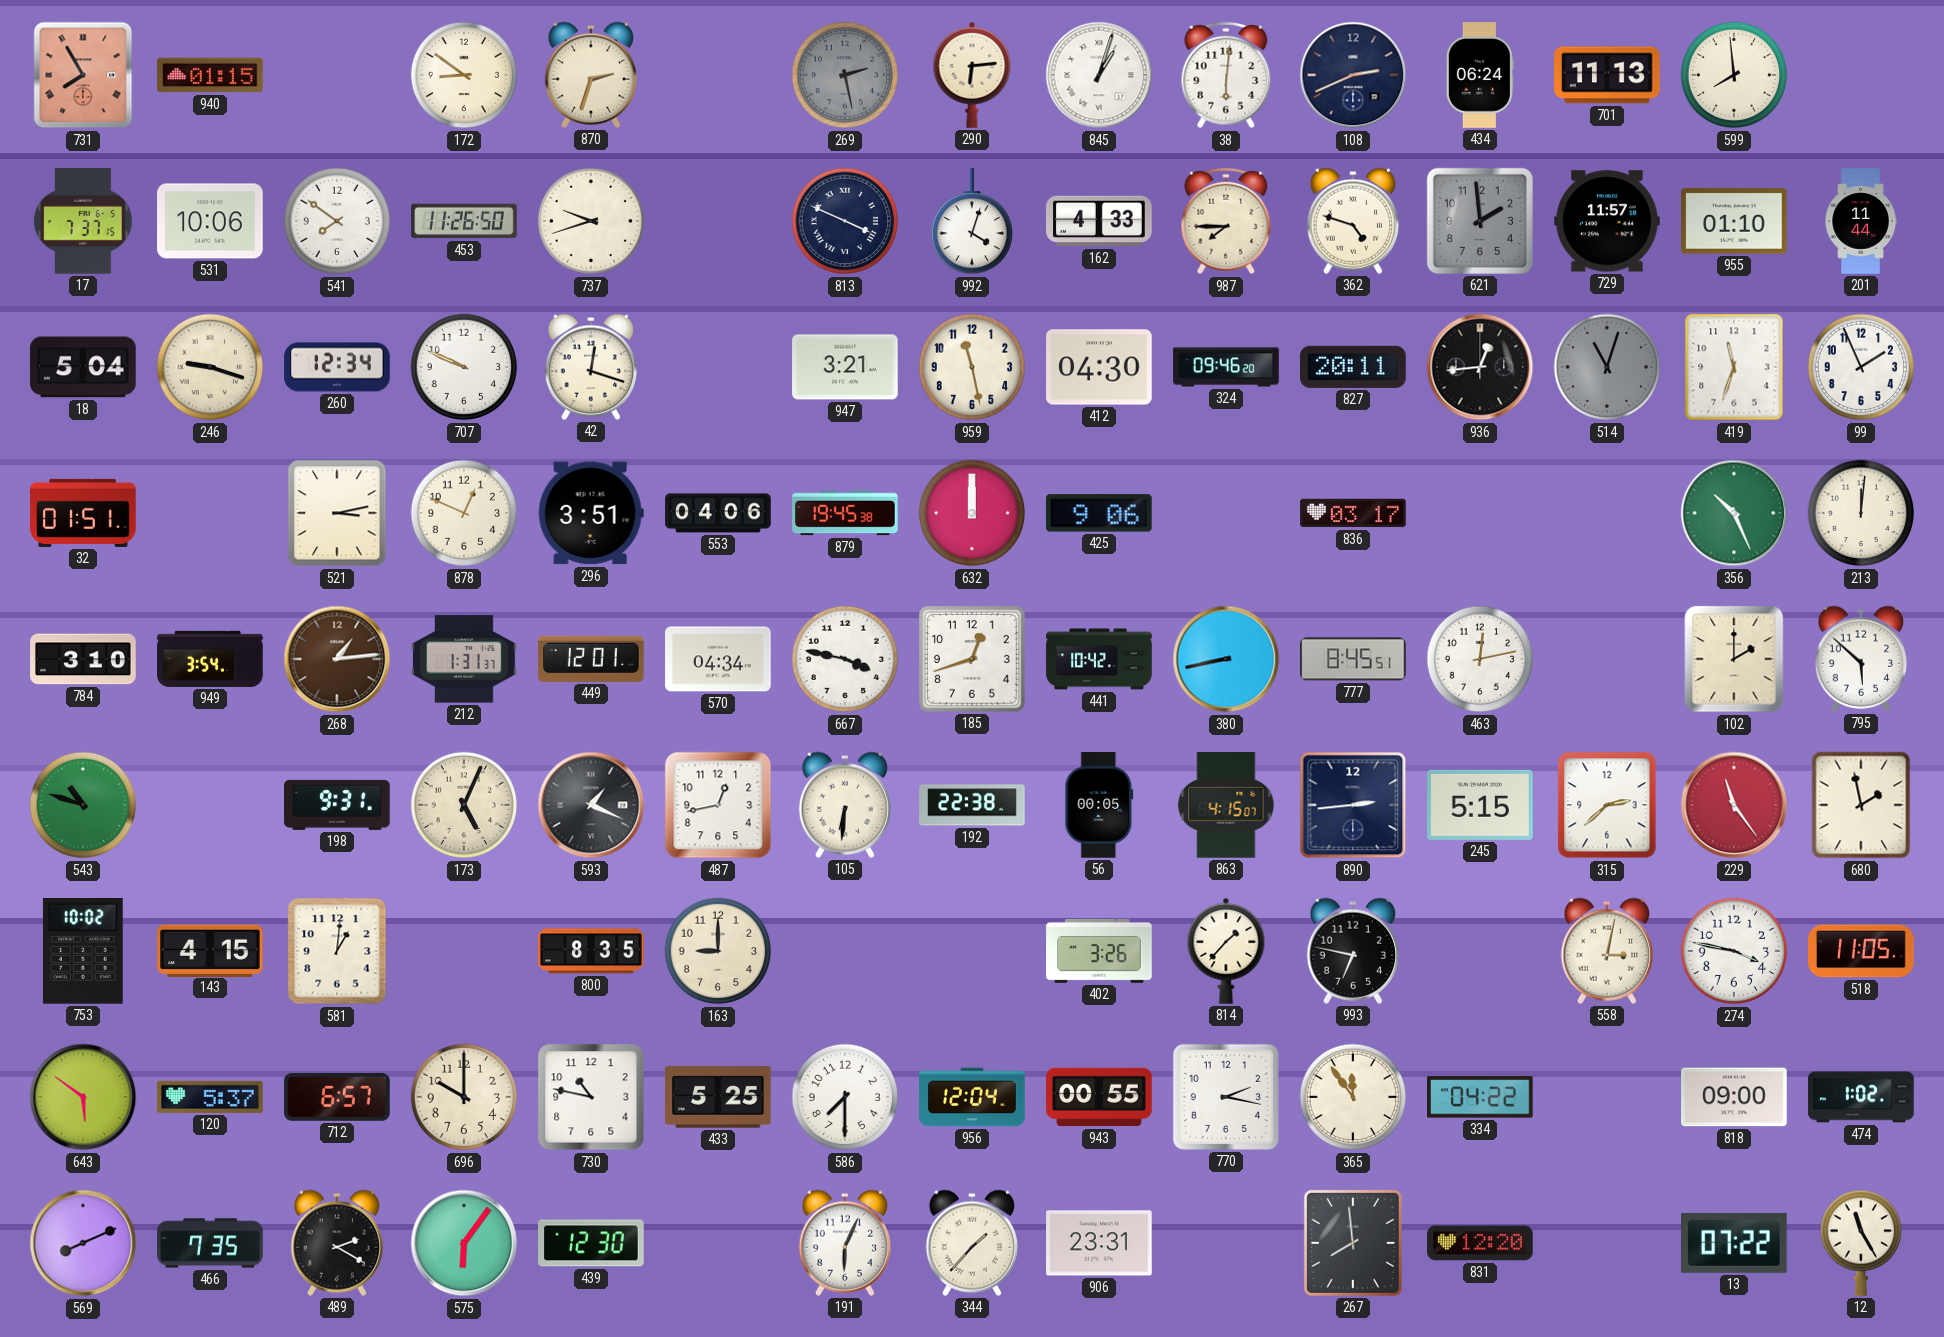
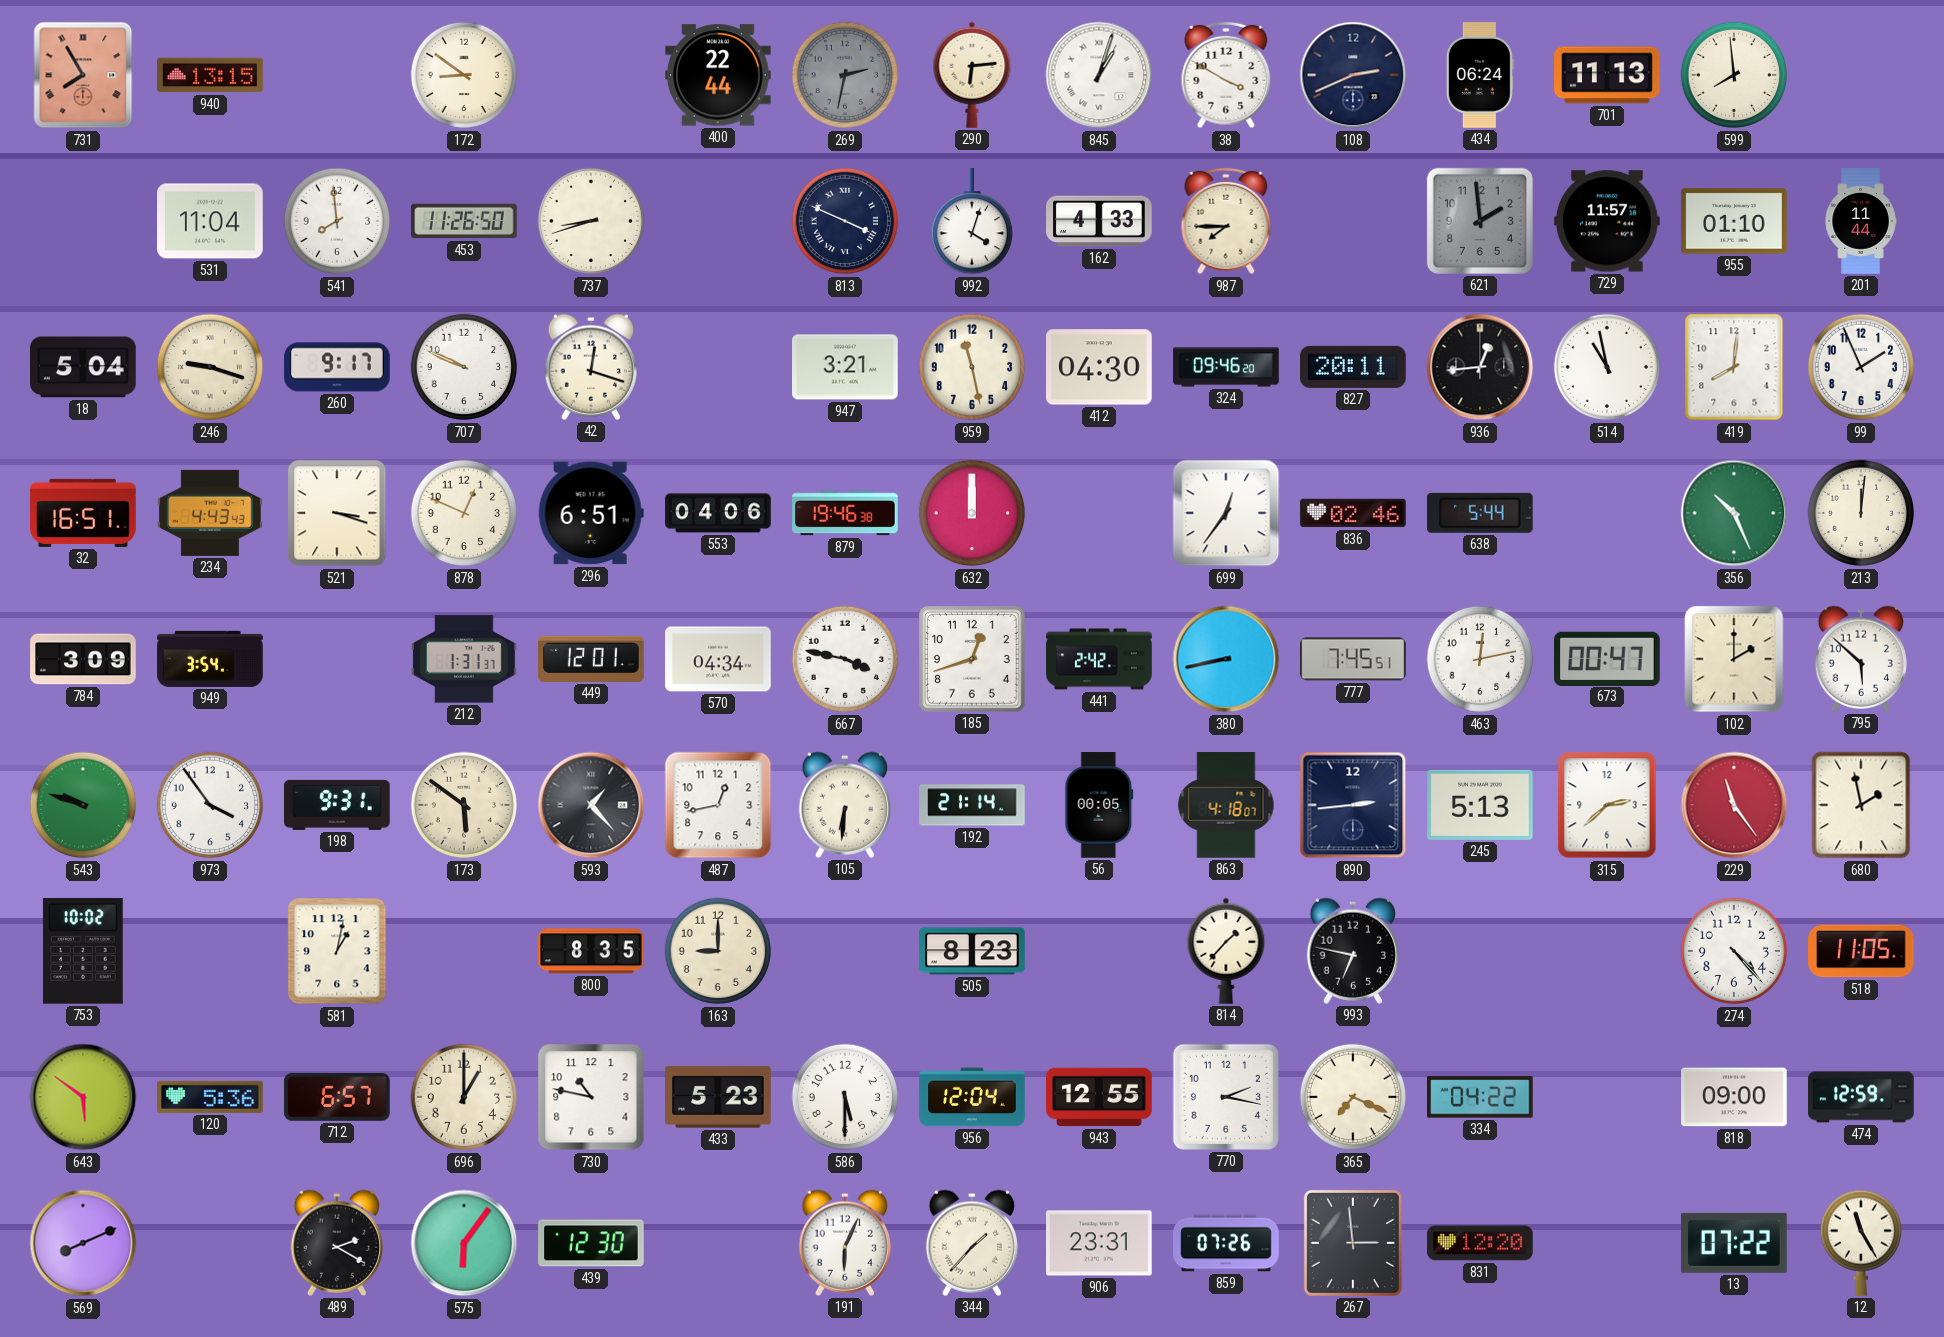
940: 01:15 -> 13:15
870: 2:33 -> none
400: none -> 22:44
269: 2:28 -> 2:32
38: 6:01 -> 3:50
17: 7:37 -> none
531: 10:06 -> 11:04
541: 7:51 -> 7:59
737: 9:42 -> 8:42
362: 4:48 -> none
260: 12:34 -> 9:17
514: 11:03 -> 10:58
514 dial: grey -> white
419: 11:33 -> 8:01
32: 01:51 -> 16:51
234: none -> 4:43
521: 3:13 -> 3:18
296: 3:51 -> 6:51
879: 19:45 -> 19:46
425: 9:06 -> none
699: none -> 12:36
836: 03:17 -> 02:46
638: none -> 5:44
784: 3:10 -> 3:09
268: 1:14 -> none
441: 10:42 -> 2:42
777: 8:45 -> 7:45
673: none -> 00:47
543: 10:48 -> 9:48
973: none -> 3:54
173: 5:04 -> 5:51
593: 1:19 -> 1:23
192: 22:38 -> 21:14
863: 4:15 -> 4:18
245: 5:15 -> 5:13
143: 4:15 -> none
581: 1:01 -> 1:02
505: none -> 8:23
402: 3:26 -> none
558: 3:02 -> none
274: 3:47 -> 4:23
120: 5:37 -> 5:36
696: 10:00 -> 1:00
433: 5:25 -> 5:23
586: 7:30 -> 5:30
943: 00:55 -> 12:55
365: 11:54 -> 7:19
474: 1:02 -> 12:59
466: 7:35 -> none
859: none -> 07:26
267: 7:59 -> 2:59
